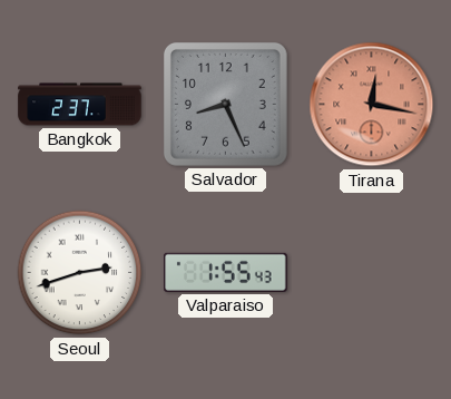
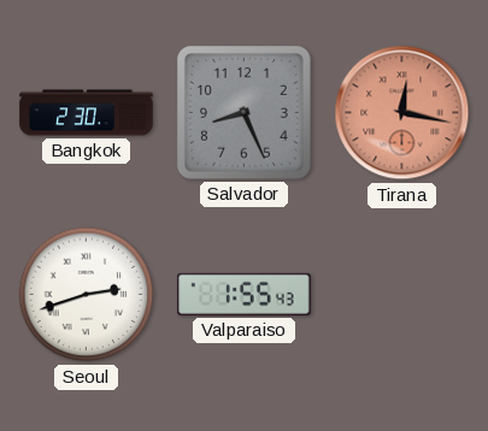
Bangkok: 2:37 -> 2:30
